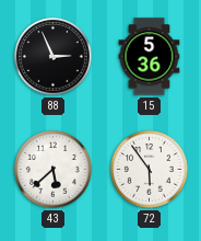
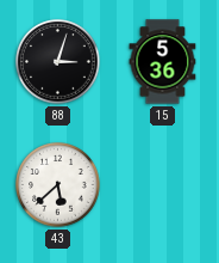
88: 2:56 -> 3:03
72: 5:54 -> none
